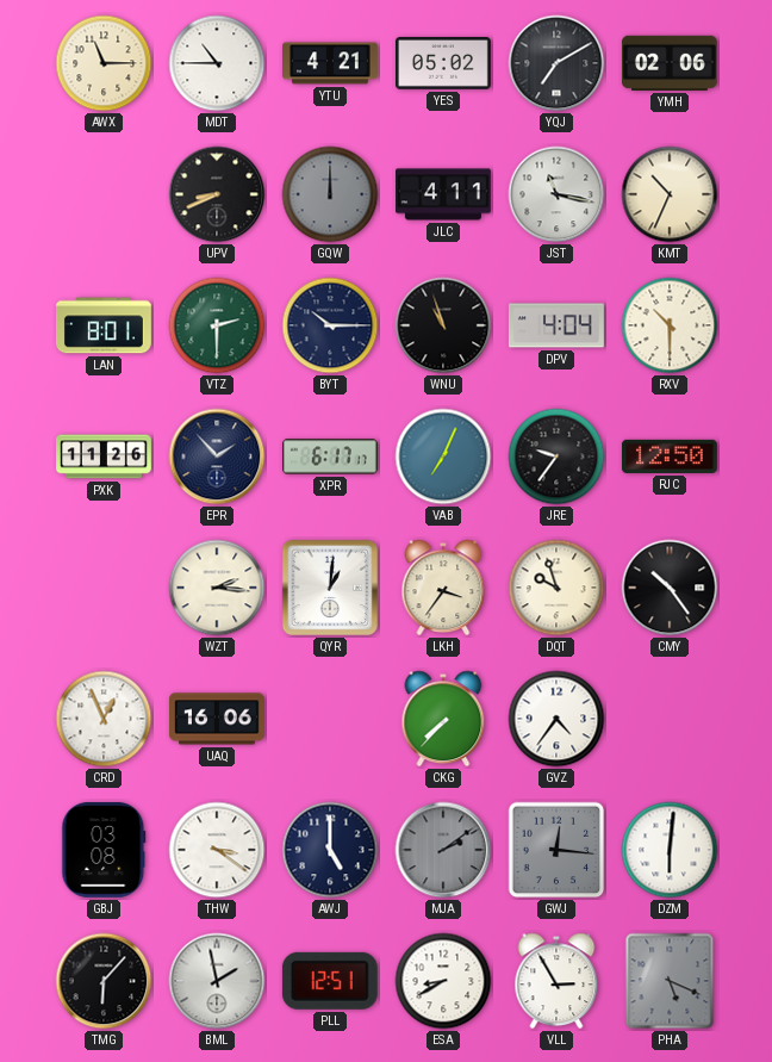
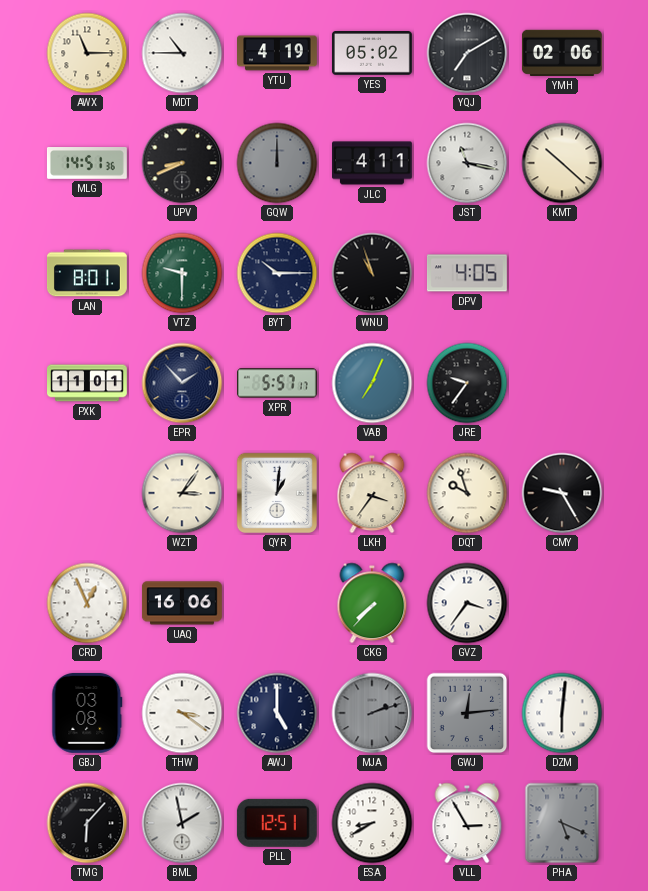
YTU: 4:21 -> 4:19
MLG: none -> 14:51
KMT: 10:34 -> 10:22
VTZ: 2:30 -> 9:30
DPV: 4:04 -> 4:05
RXV: 10:30 -> none
PXK: 11:26 -> 11:01
XPR: 6:17 -> 5:57
RJC: 12:50 -> none
WZT: 2:16 -> 3:06
CMY: 10:24 -> 9:25
GVZ: 4:36 -> 3:36
MJA: 2:09 -> 2:12
GWJ: 12:16 -> 12:14
